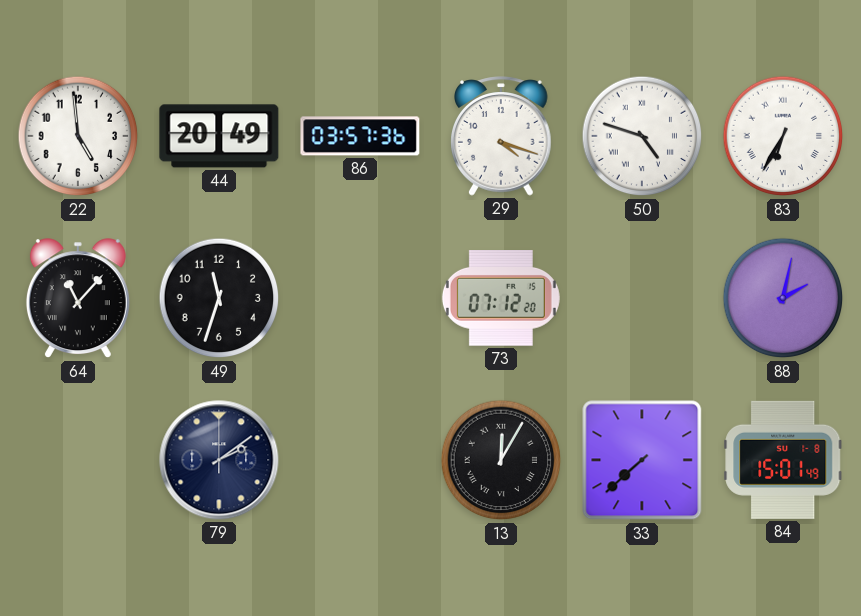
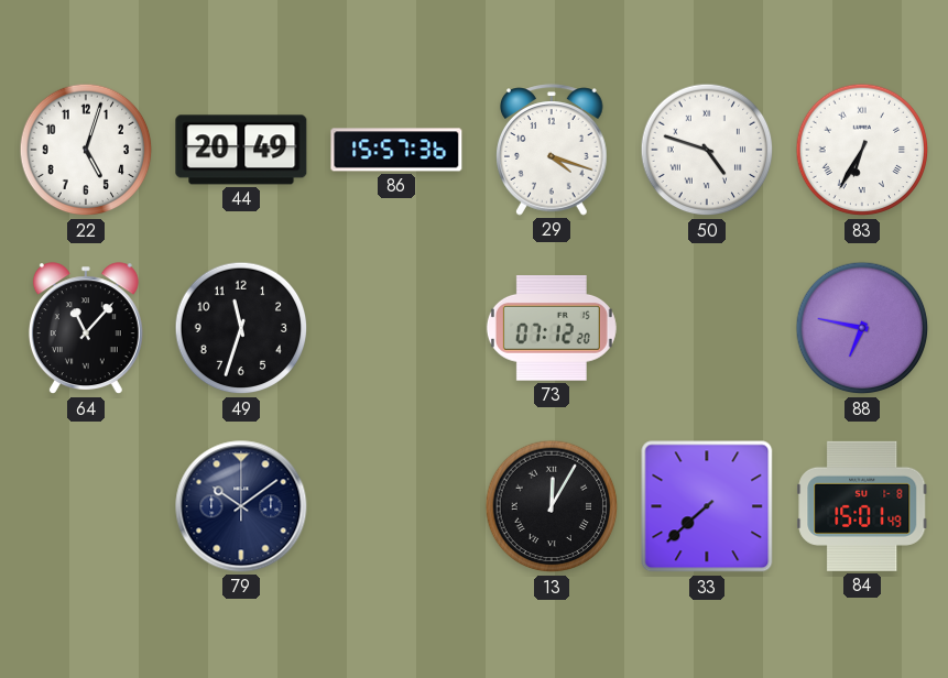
22: 4:59 -> 5:03
86: 03:57 -> 15:57
88: 2:02 -> 6:47
79: 2:09 -> 10:09
